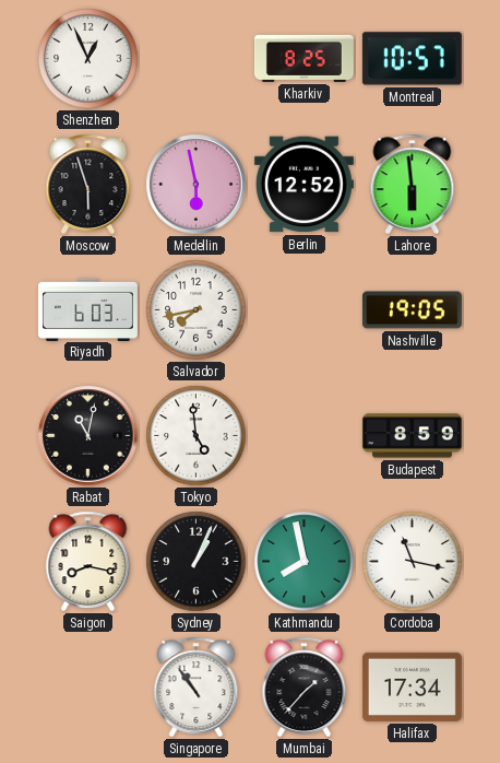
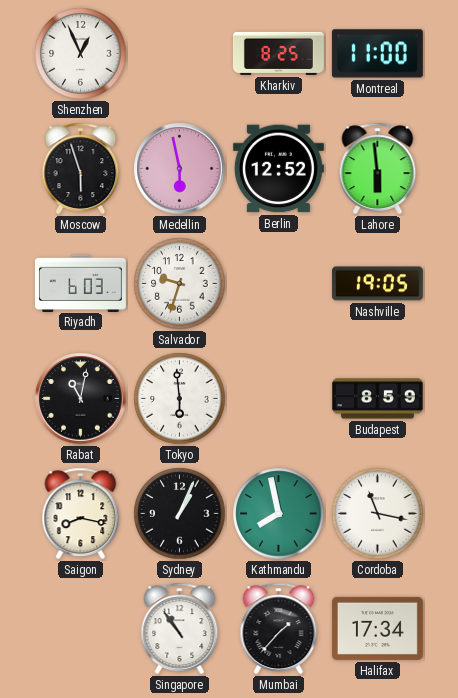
Montreal: 10:57 -> 11:00
Salvador: 7:43 -> 9:33
Tokyo: 4:59 -> 5:59
